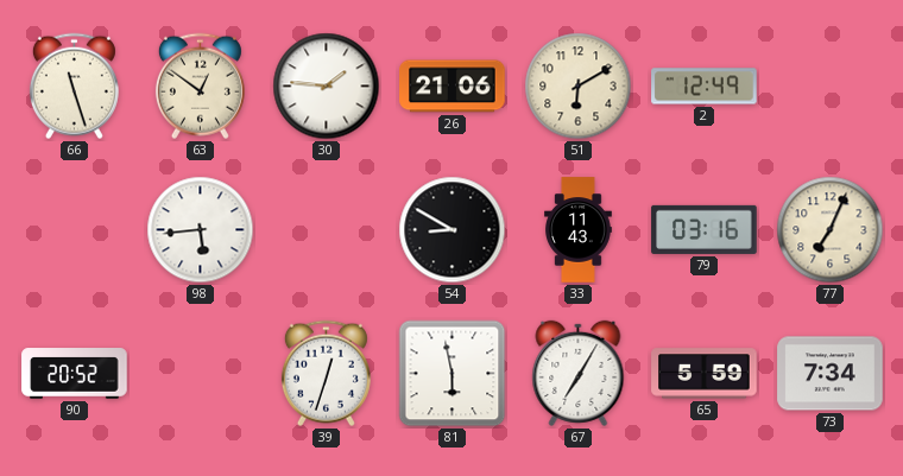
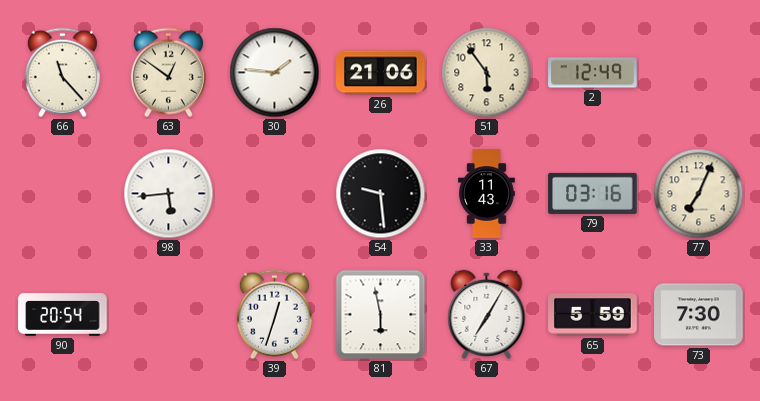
66: 11:27 -> 11:23
51: 6:10 -> 5:54
54: 8:50 -> 9:29
90: 20:52 -> 20:54
73: 7:34 -> 7:30
